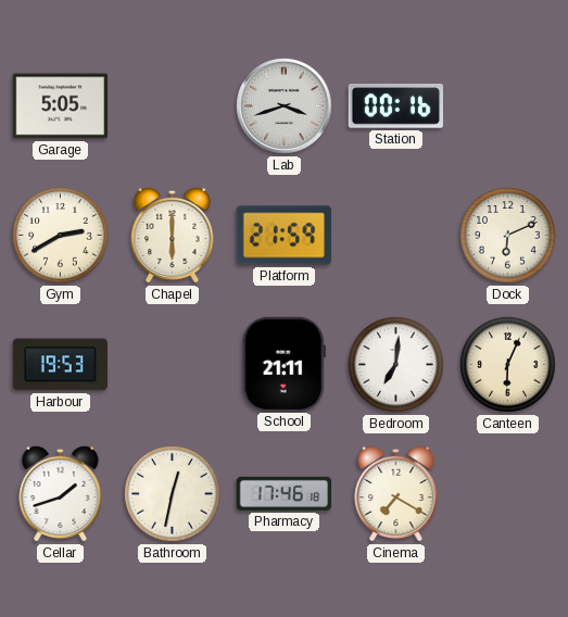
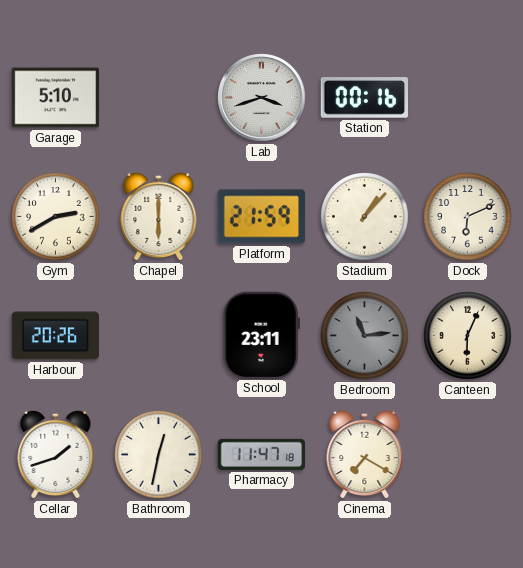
Garage: 5:05 -> 5:10
Stadium: none -> 1:07
Harbour: 19:53 -> 20:26
School: 21:11 -> 23:11
Bedroom: 7:01 -> 11:14
Bedroom dial: white -> grey
Pharmacy: 17:46 -> 11:47
